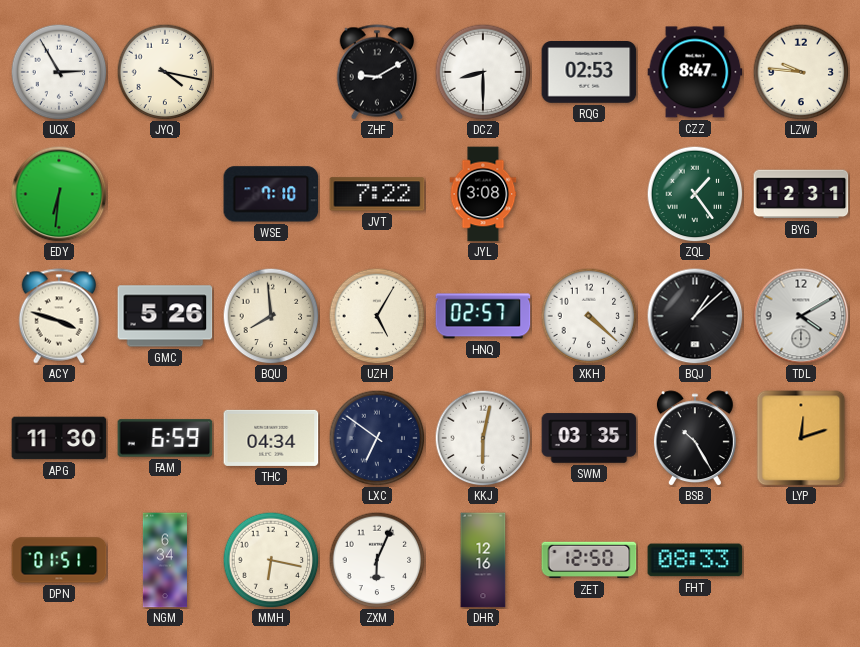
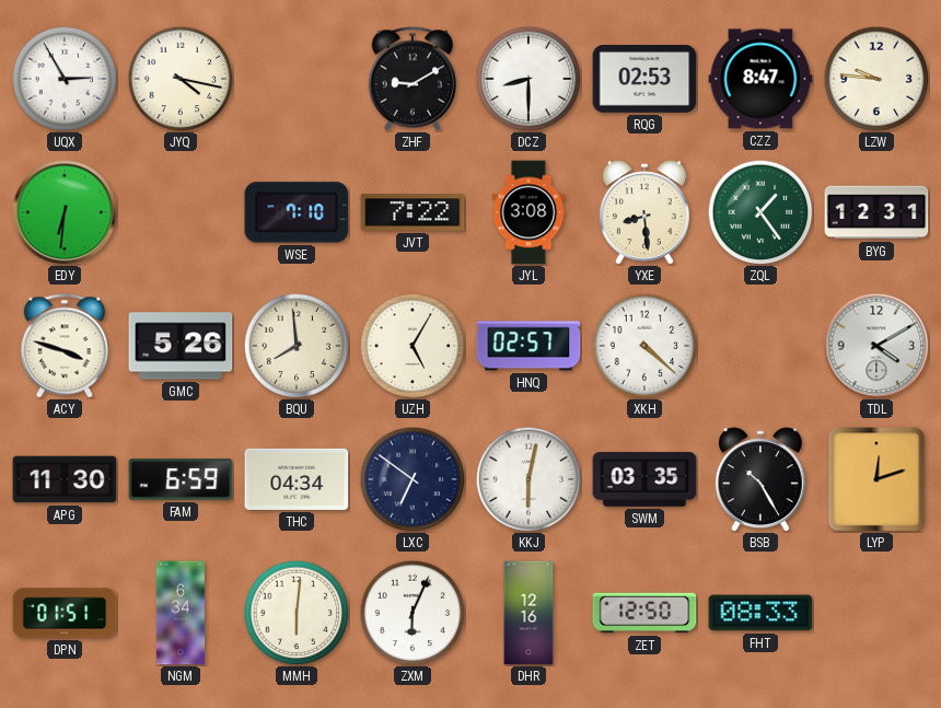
YXE: none -> 8:29
BQJ: 1:08 -> none
MMH: 6:17 -> 6:01
